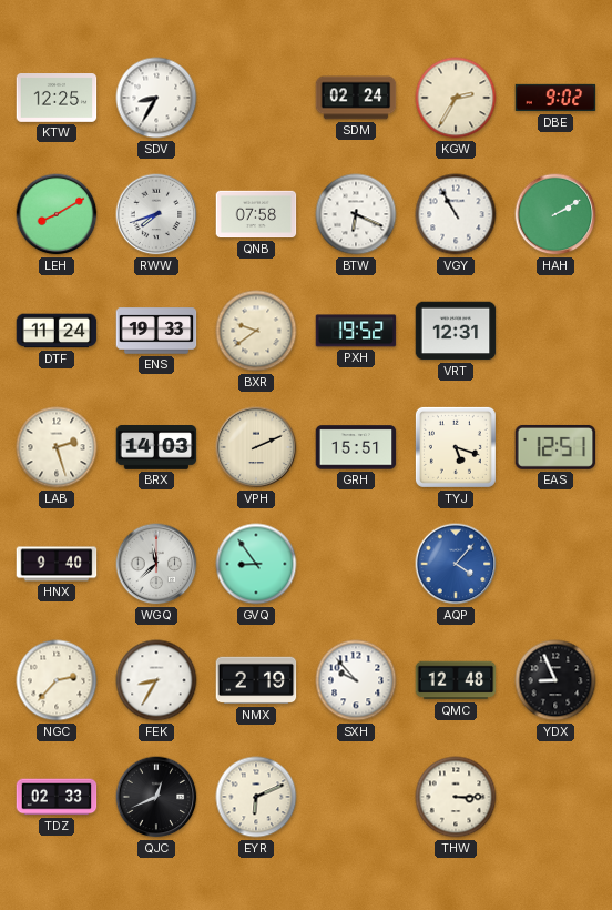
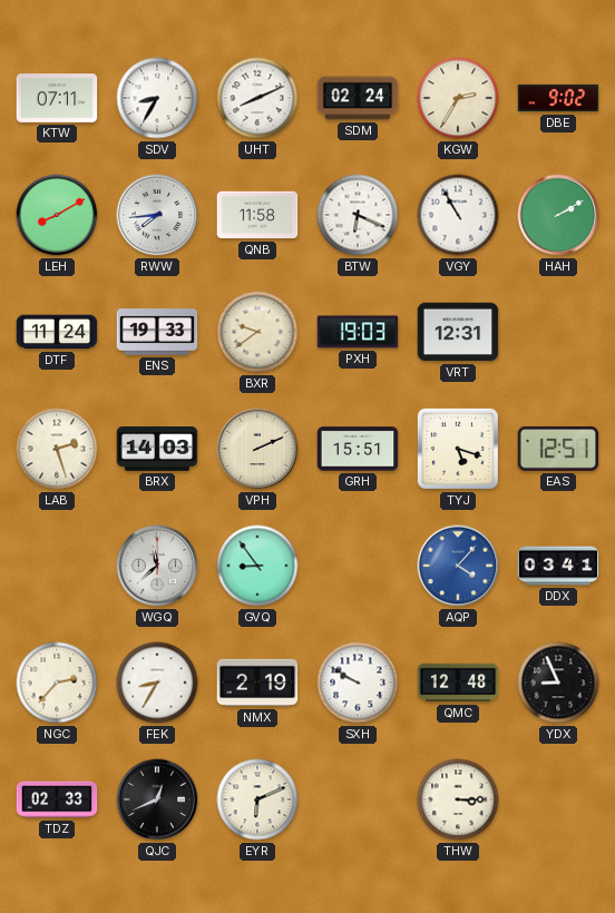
KTW: 12:25 -> 07:11
UHT: none -> 8:11
RWW: 7:42 -> 7:44
QNB: 07:58 -> 11:58
PXH: 19:52 -> 19:03
HNX: 9:40 -> none
DDX: none -> 03:41
SXH: 9:53 -> 9:50
